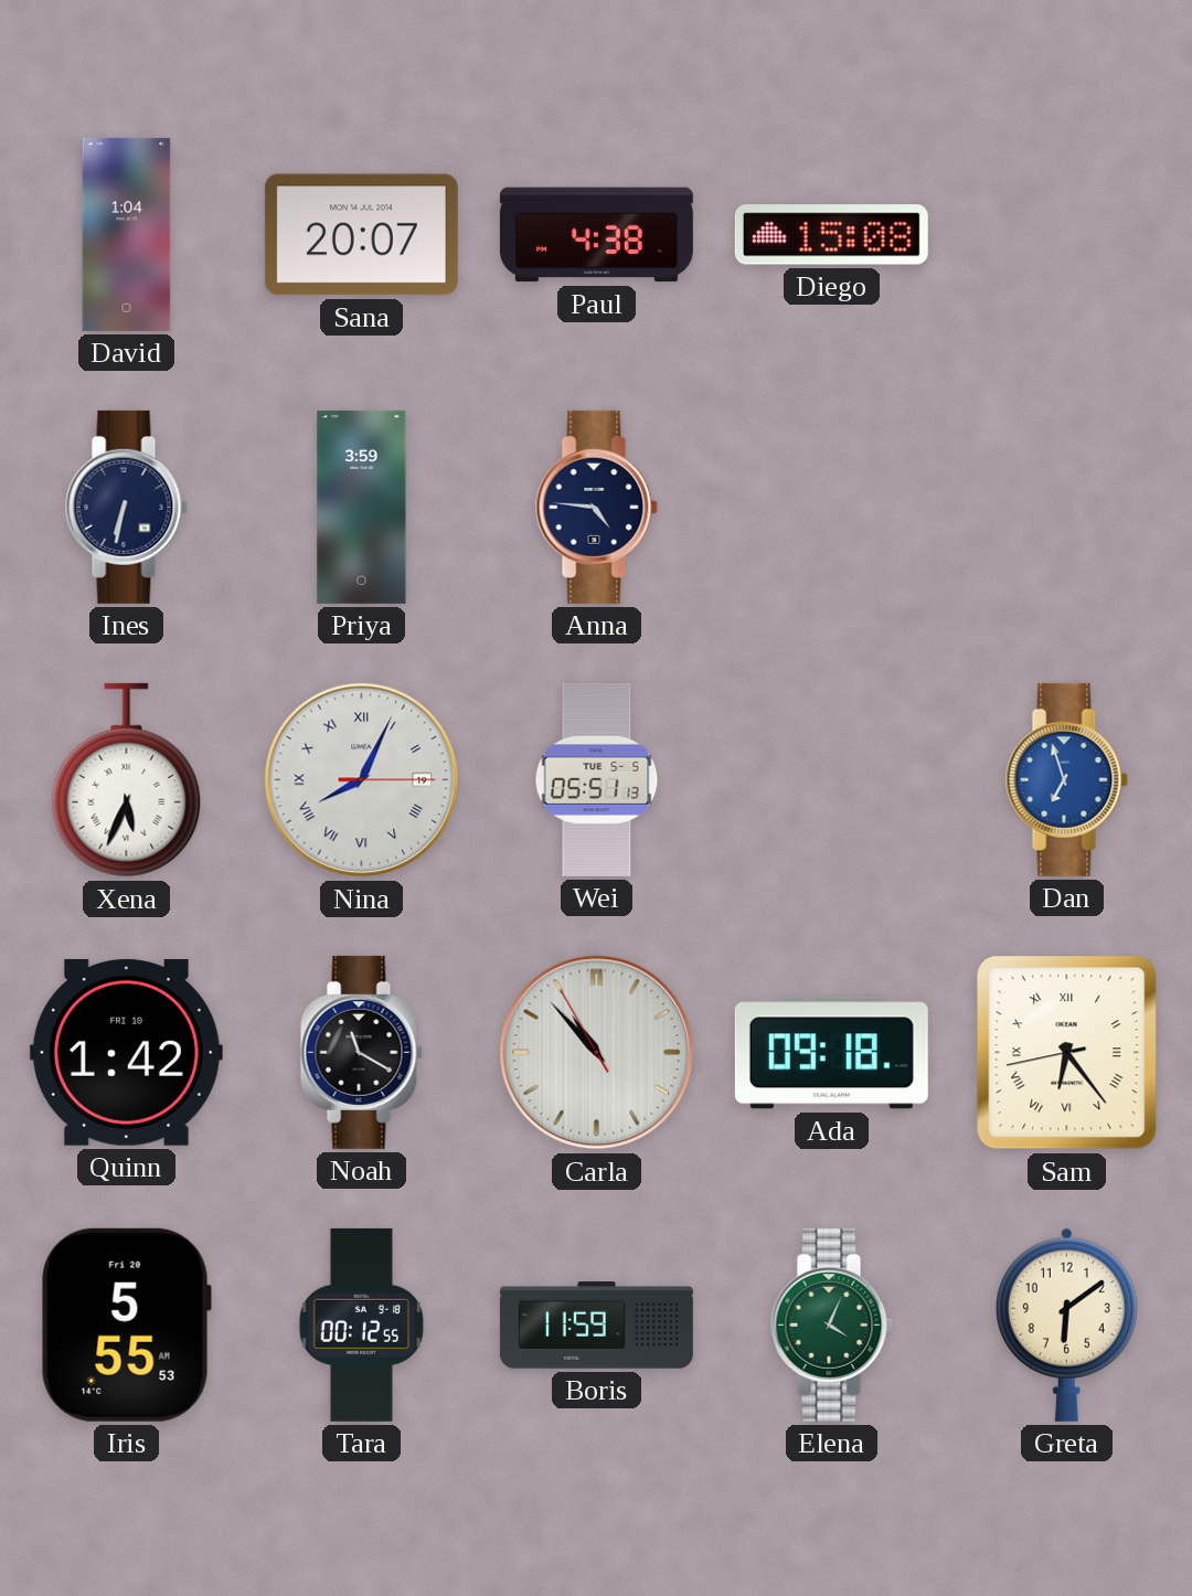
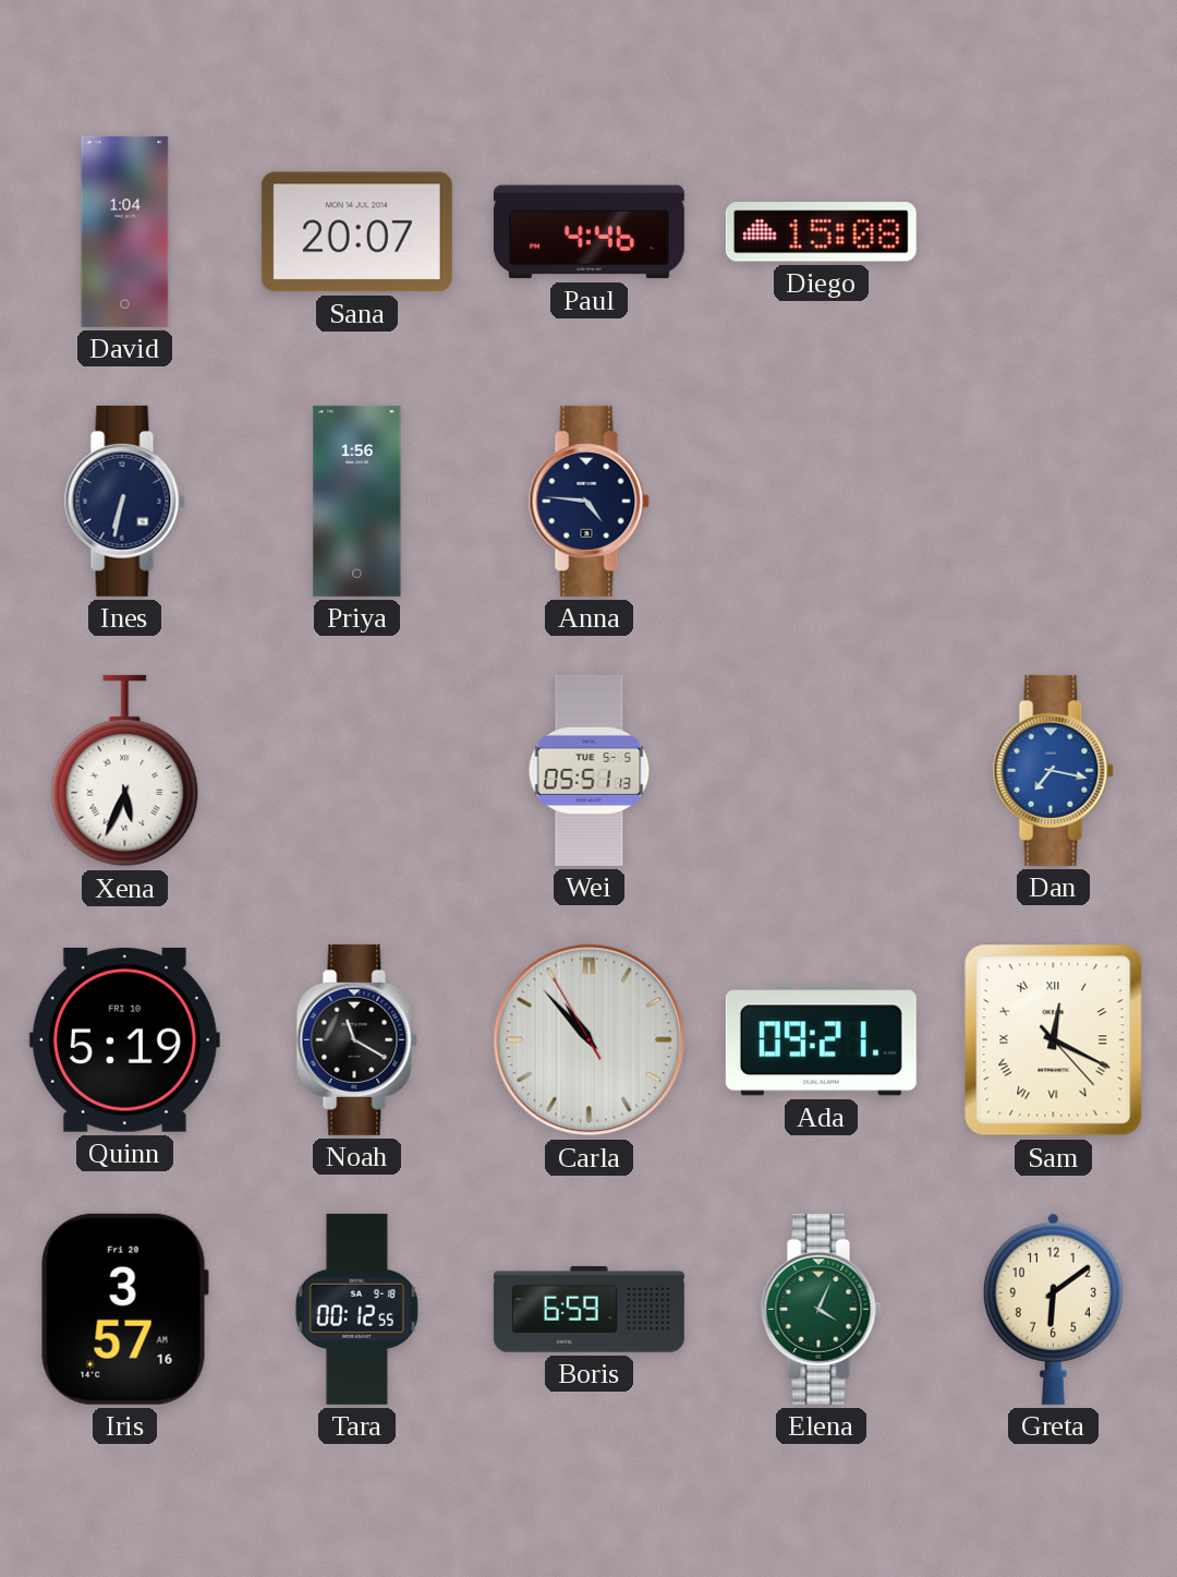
Paul: 4:38 -> 4:46
Priya: 3:59 -> 1:56
Nina: 8:04 -> none
Dan: 6:57 -> 7:17
Quinn: 1:42 -> 5:19
Ada: 09:18 -> 09:21
Sam: 6:23 -> 12:19
Iris: 5:55 -> 3:57
Boris: 11:59 -> 6:59
